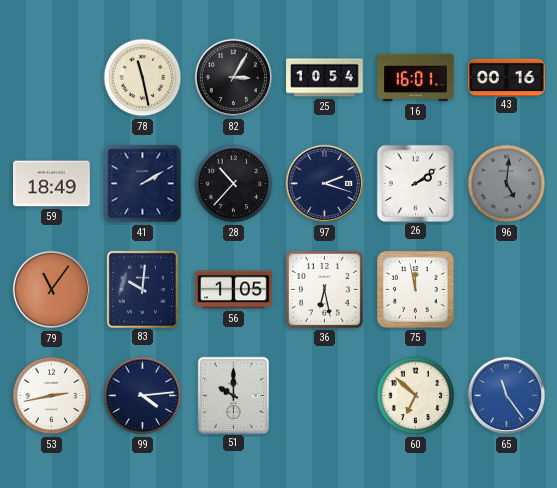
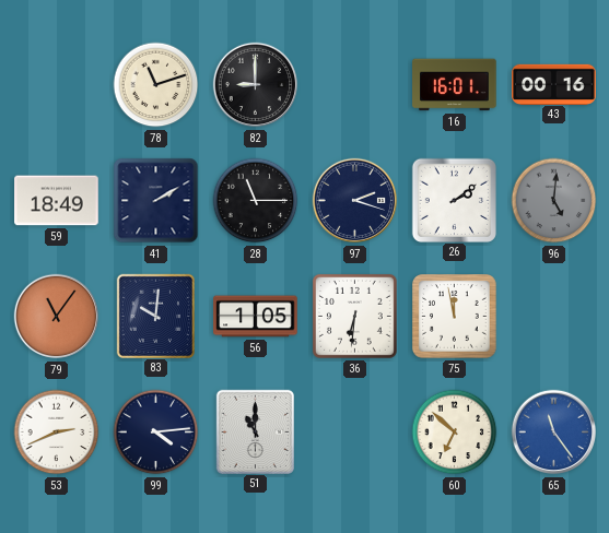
78: 11:28 -> 11:12
82: 3:05 -> 9:00
25: 10:54 -> none
28: 10:37 -> 11:15
36: 6:28 -> 6:31
53: 2:43 -> 2:41
51: 10:00 -> 11:00
